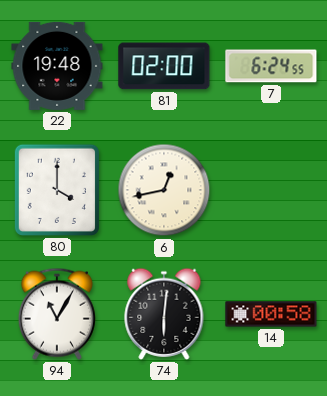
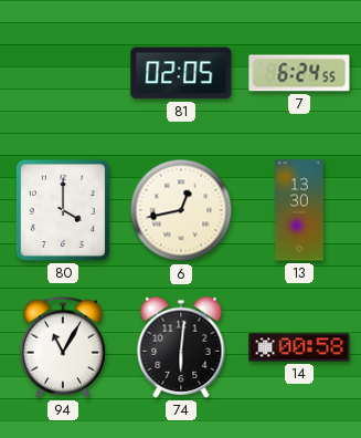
22: 19:48 -> none
81: 02:00 -> 02:05
13: none -> 13:30
